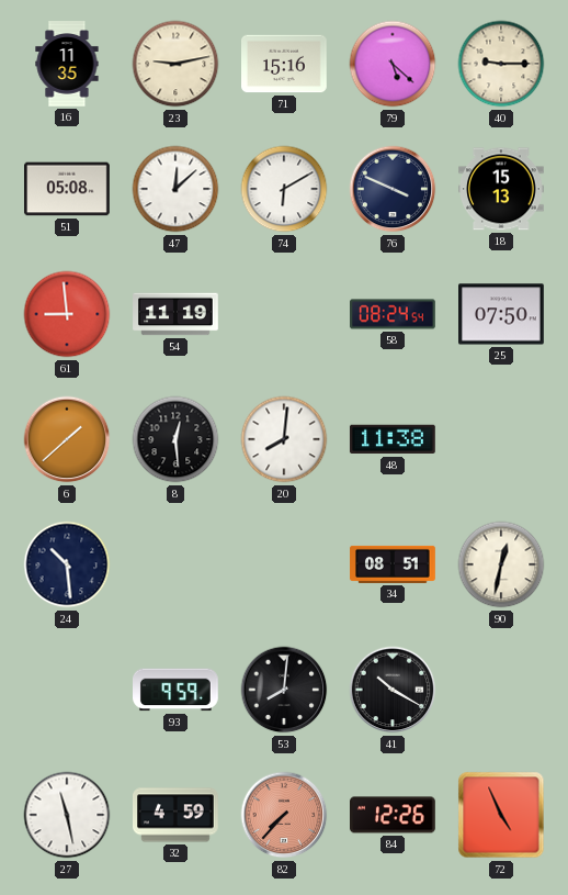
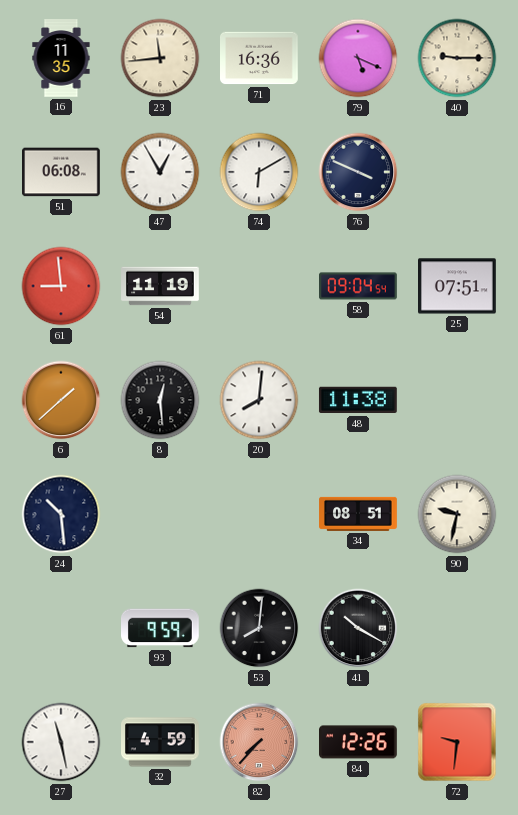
23: 9:13 -> 11:44
71: 15:16 -> 16:36
79: 5:22 -> 5:19
51: 05:08 -> 06:08
47: 12:08 -> 12:55
18: 15:13 -> none
58: 08:24 -> 09:04
25: 07:50 -> 07:51
90: 12:32 -> 9:32
72: 4:56 -> 9:31
